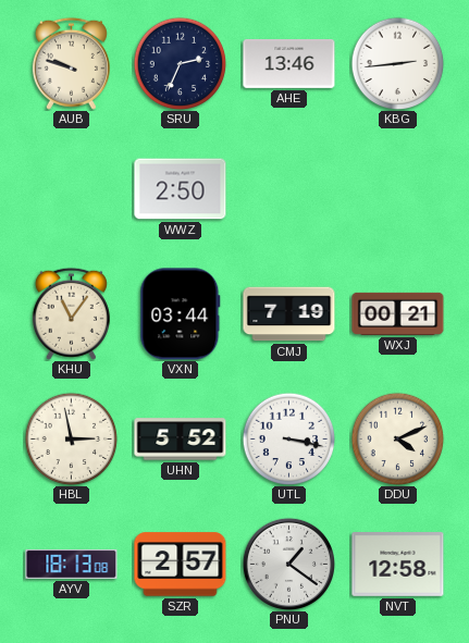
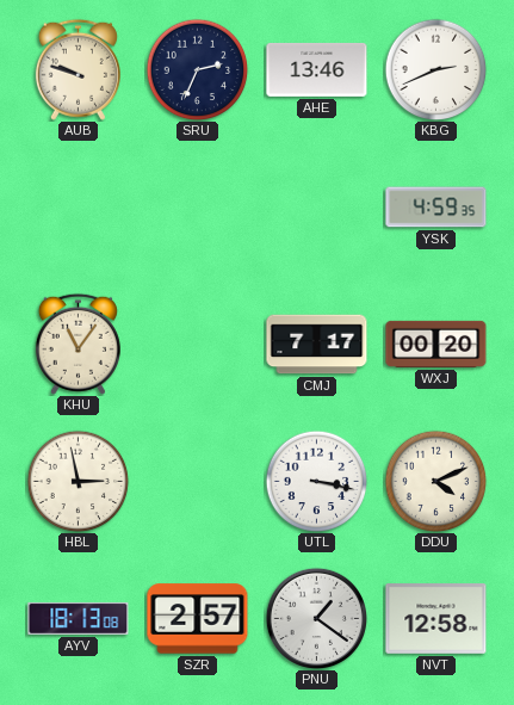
KBG: 2:44 -> 2:41
WWZ: 2:50 -> none
YSK: none -> 4:59
VXN: 03:44 -> none
CMJ: 7:19 -> 7:17
WXJ: 00:21 -> 00:20
UHN: 5:52 -> none
